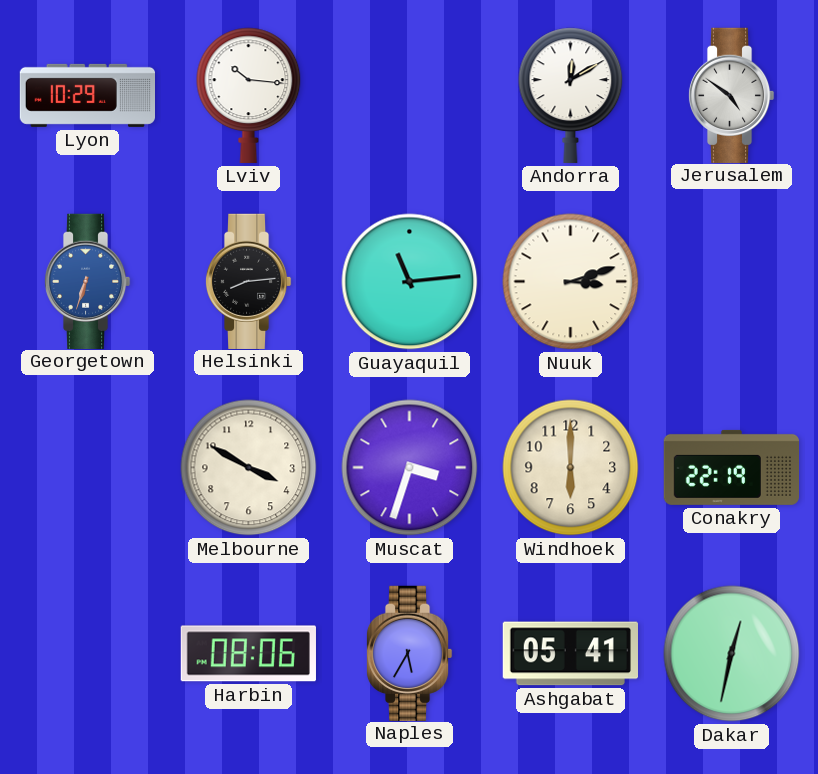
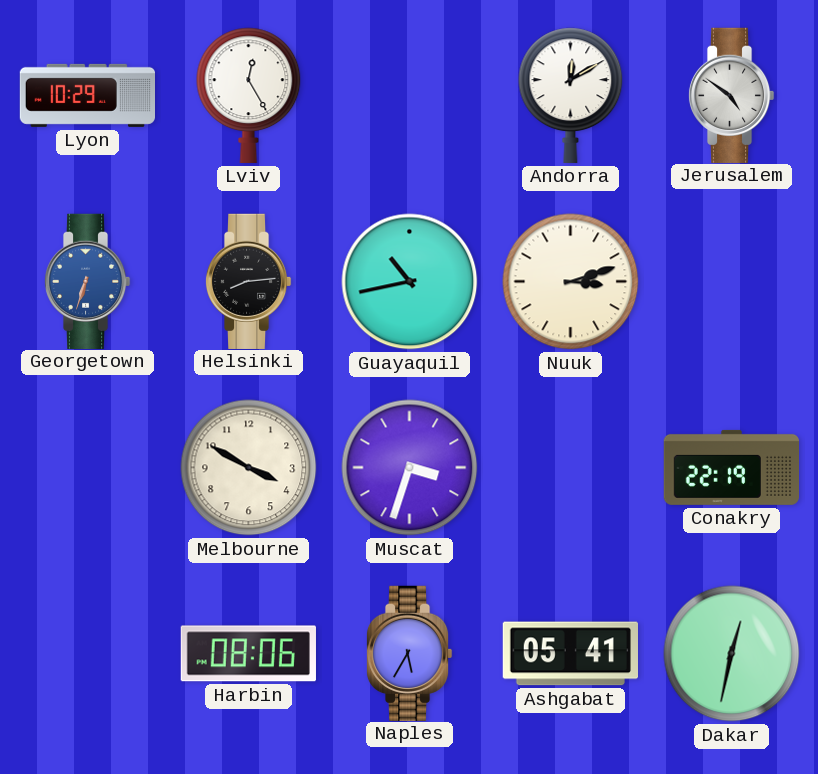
Lviv: 10:16 -> 12:25
Guayaquil: 11:14 -> 10:43
Windhoek: 6:00 -> none
